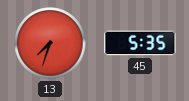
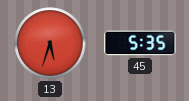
13: 7:33 -> 5:33
